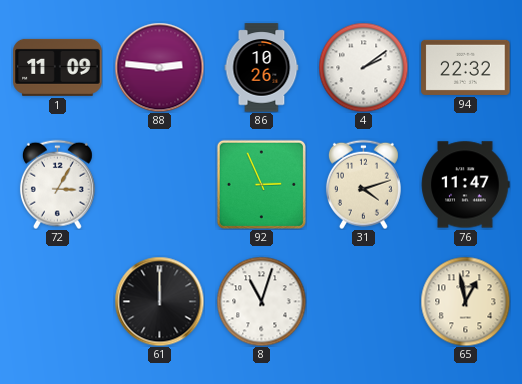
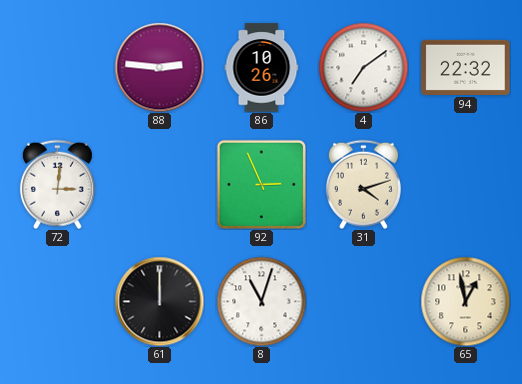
1: 11:09 -> none
4: 2:09 -> 7:09
72: 3:05 -> 3:01
76: 11:47 -> none
